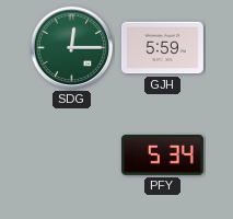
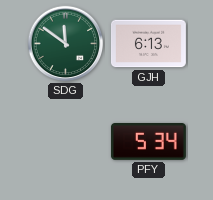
SDG: 12:15 -> 11:51
GJH: 5:59 -> 6:13
